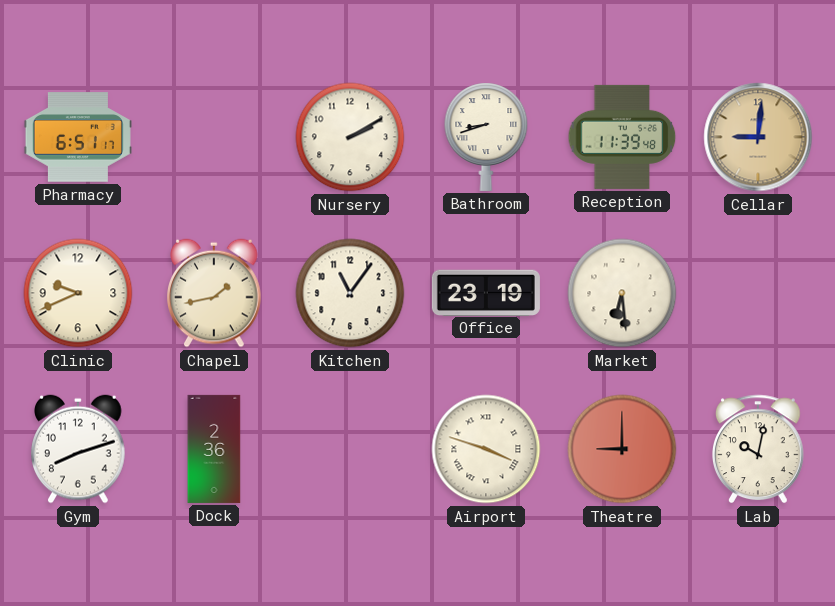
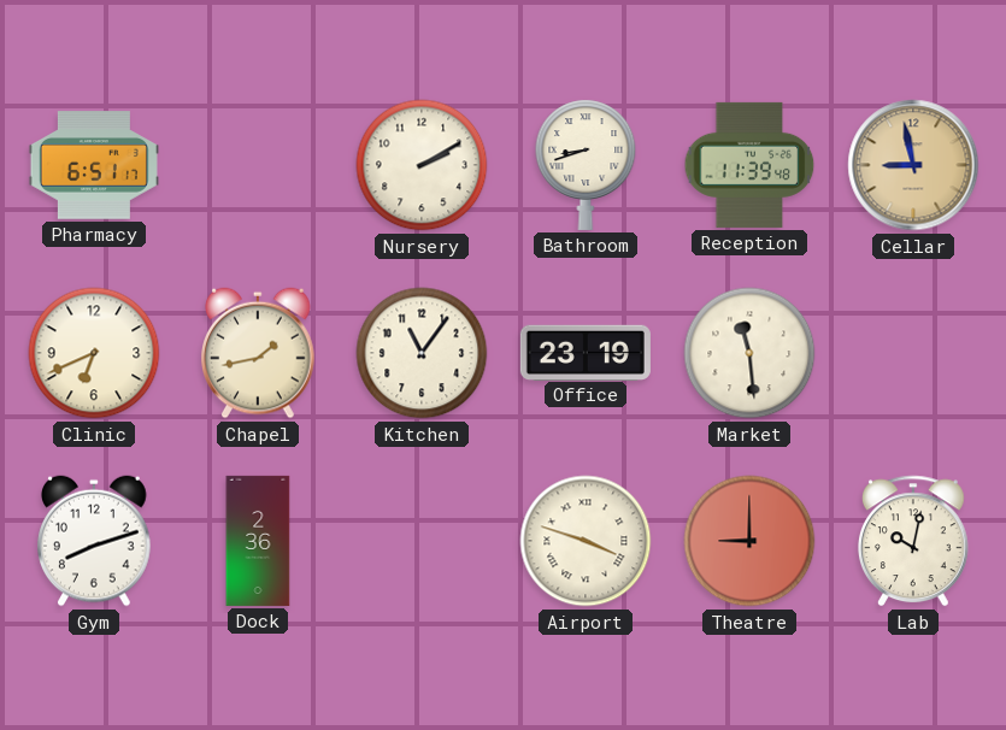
Cellar: 9:01 -> 8:58
Clinic: 9:41 -> 6:41
Market: 6:29 -> 11:29
